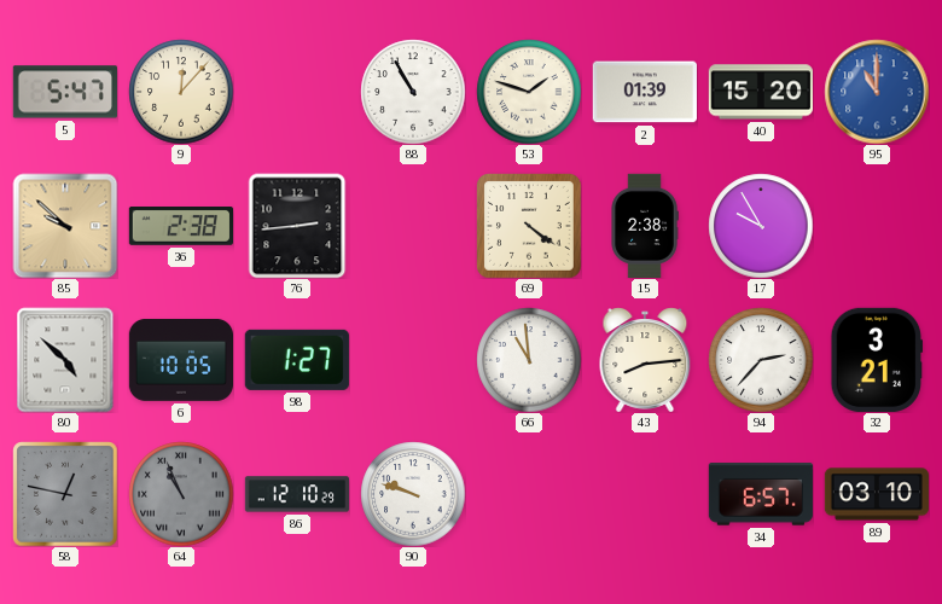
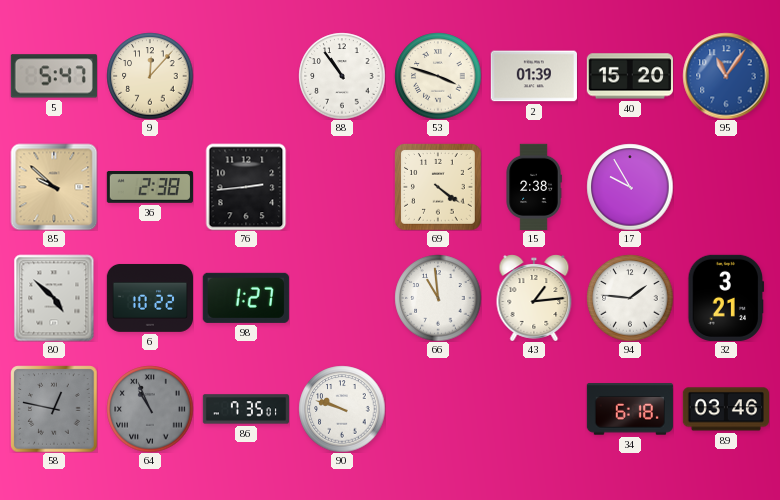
88: 10:55 -> 10:54
53: 1:48 -> 3:48
95: 11:00 -> 11:06
6: 10:05 -> 10:22
43: 8:14 -> 1:14
94: 2:37 -> 1:46
86: 12:10 -> 7:35
34: 6:57 -> 6:18
89: 03:10 -> 03:46
